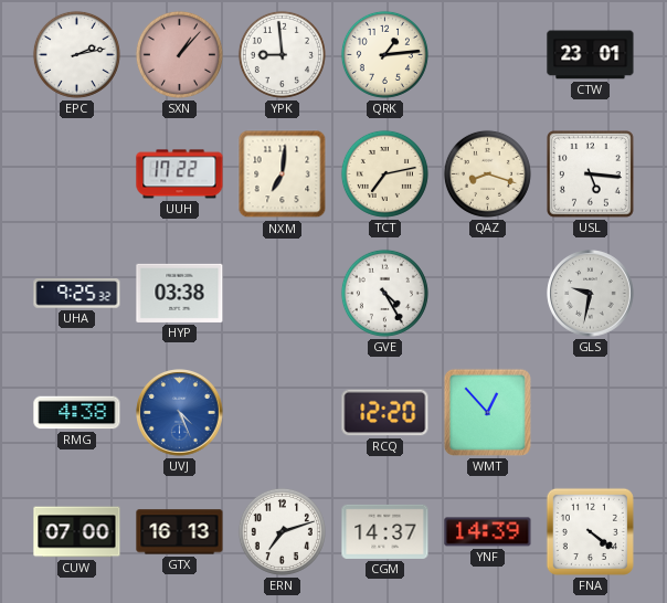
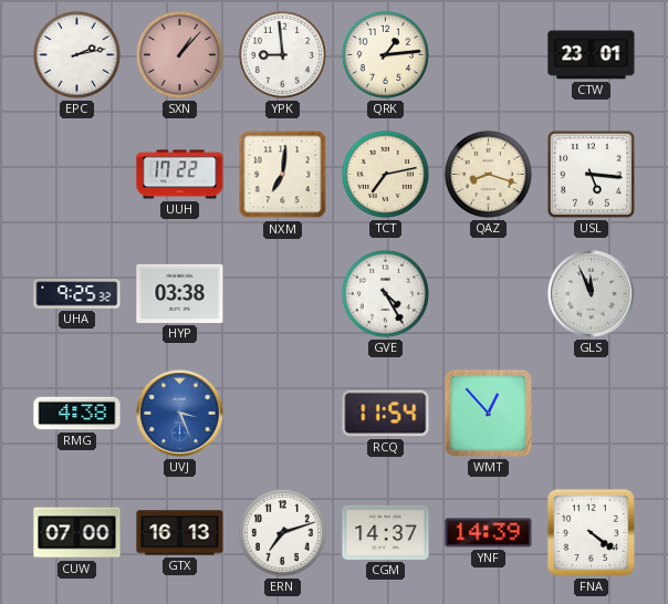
GLS: 9:32 -> 11:56
UVJ: 4:26 -> 3:26
RCQ: 12:20 -> 11:54
